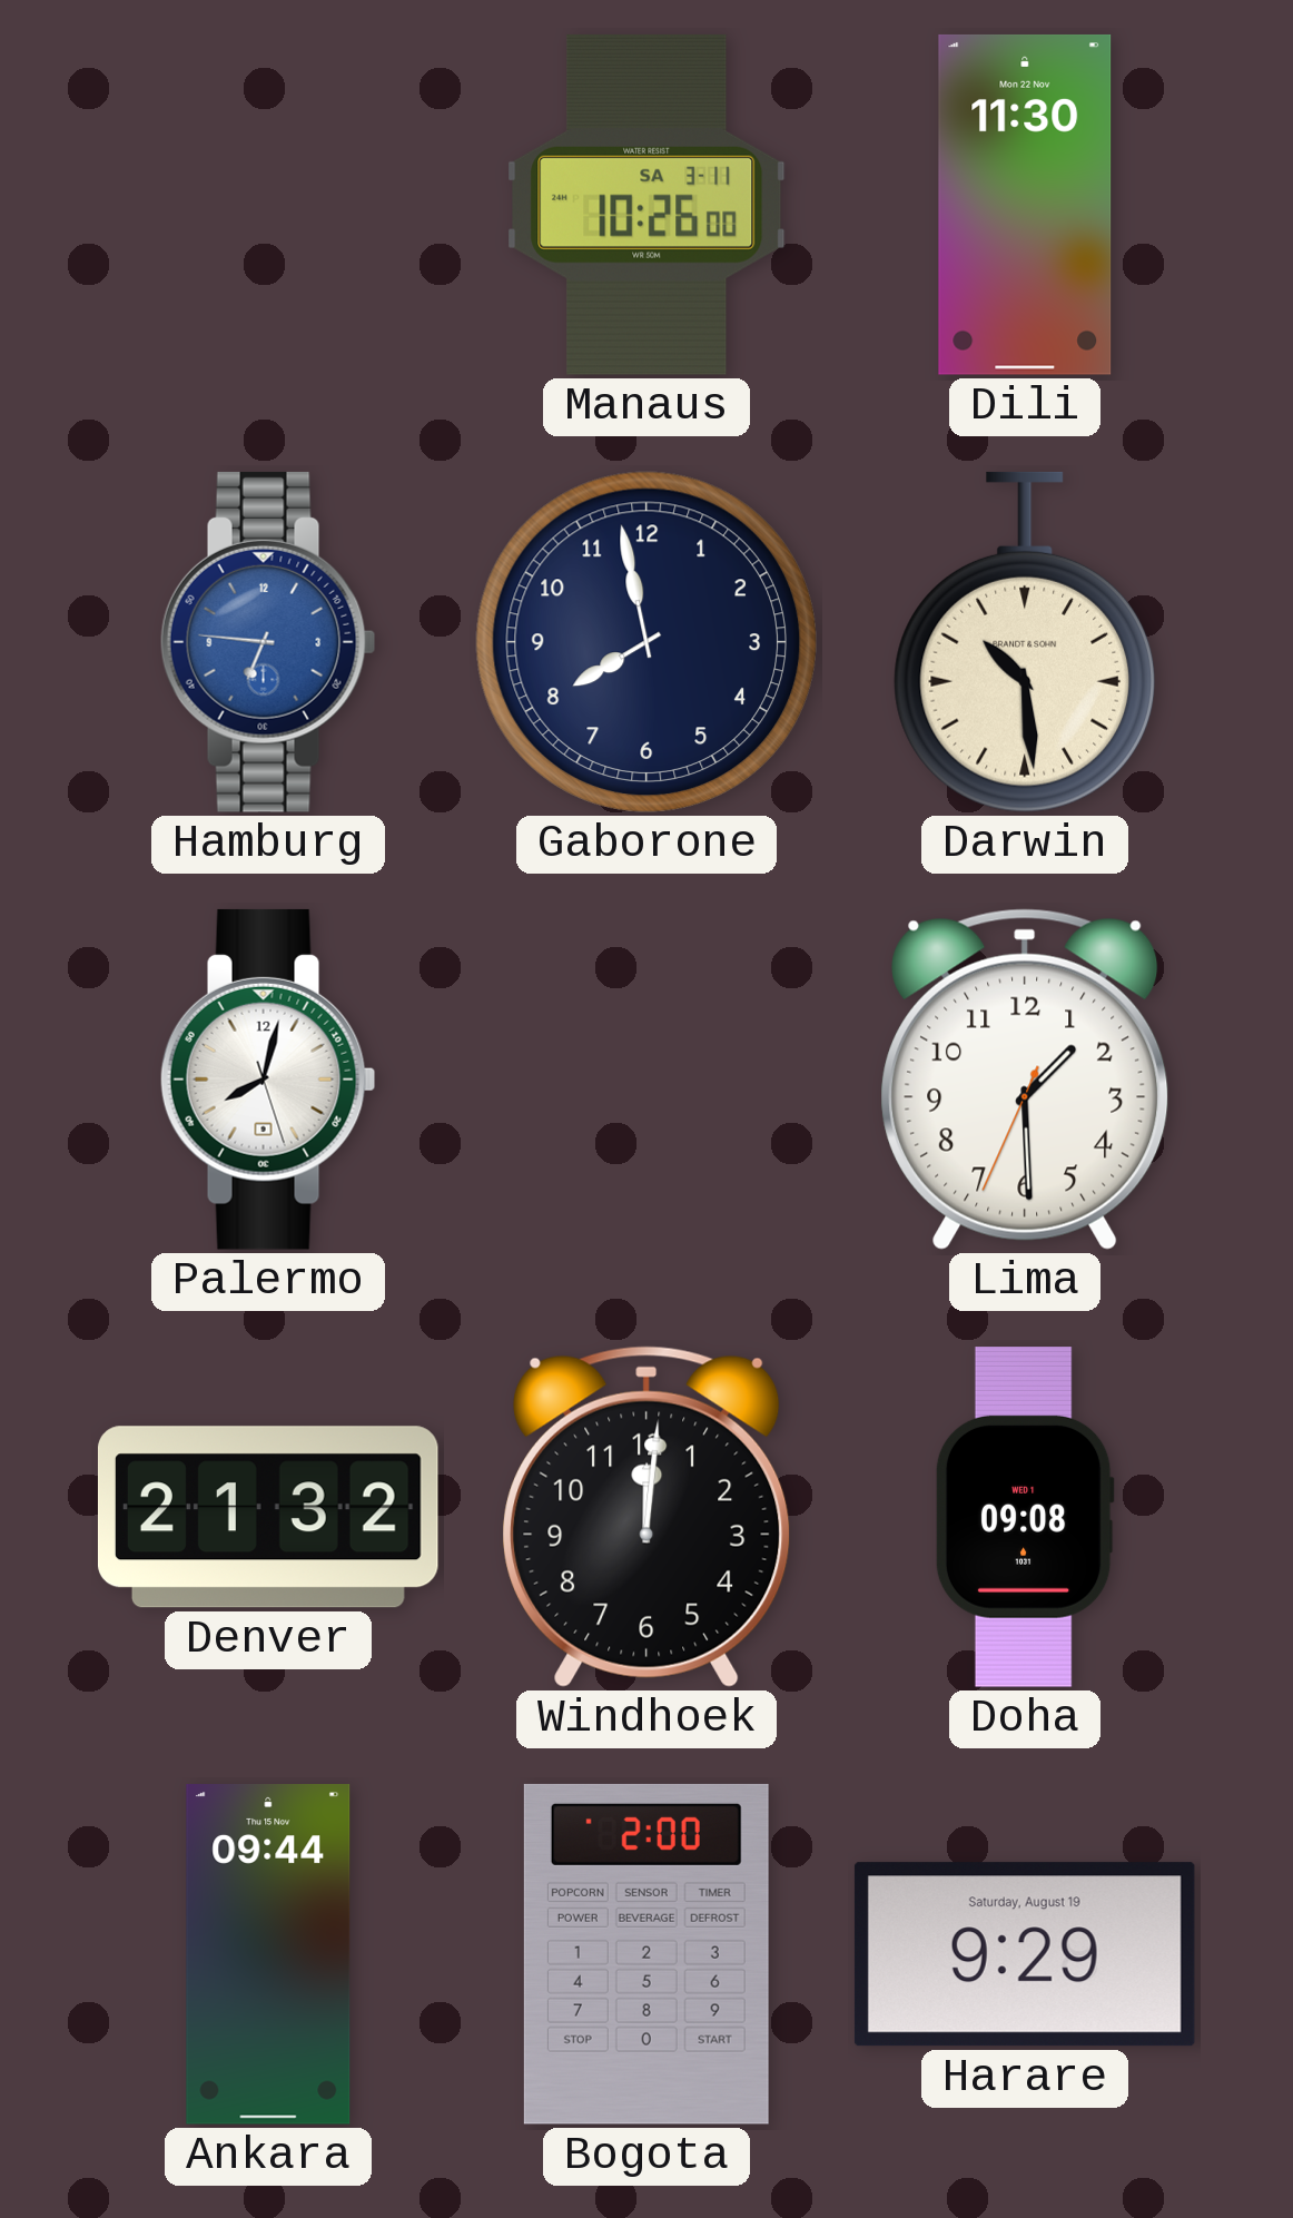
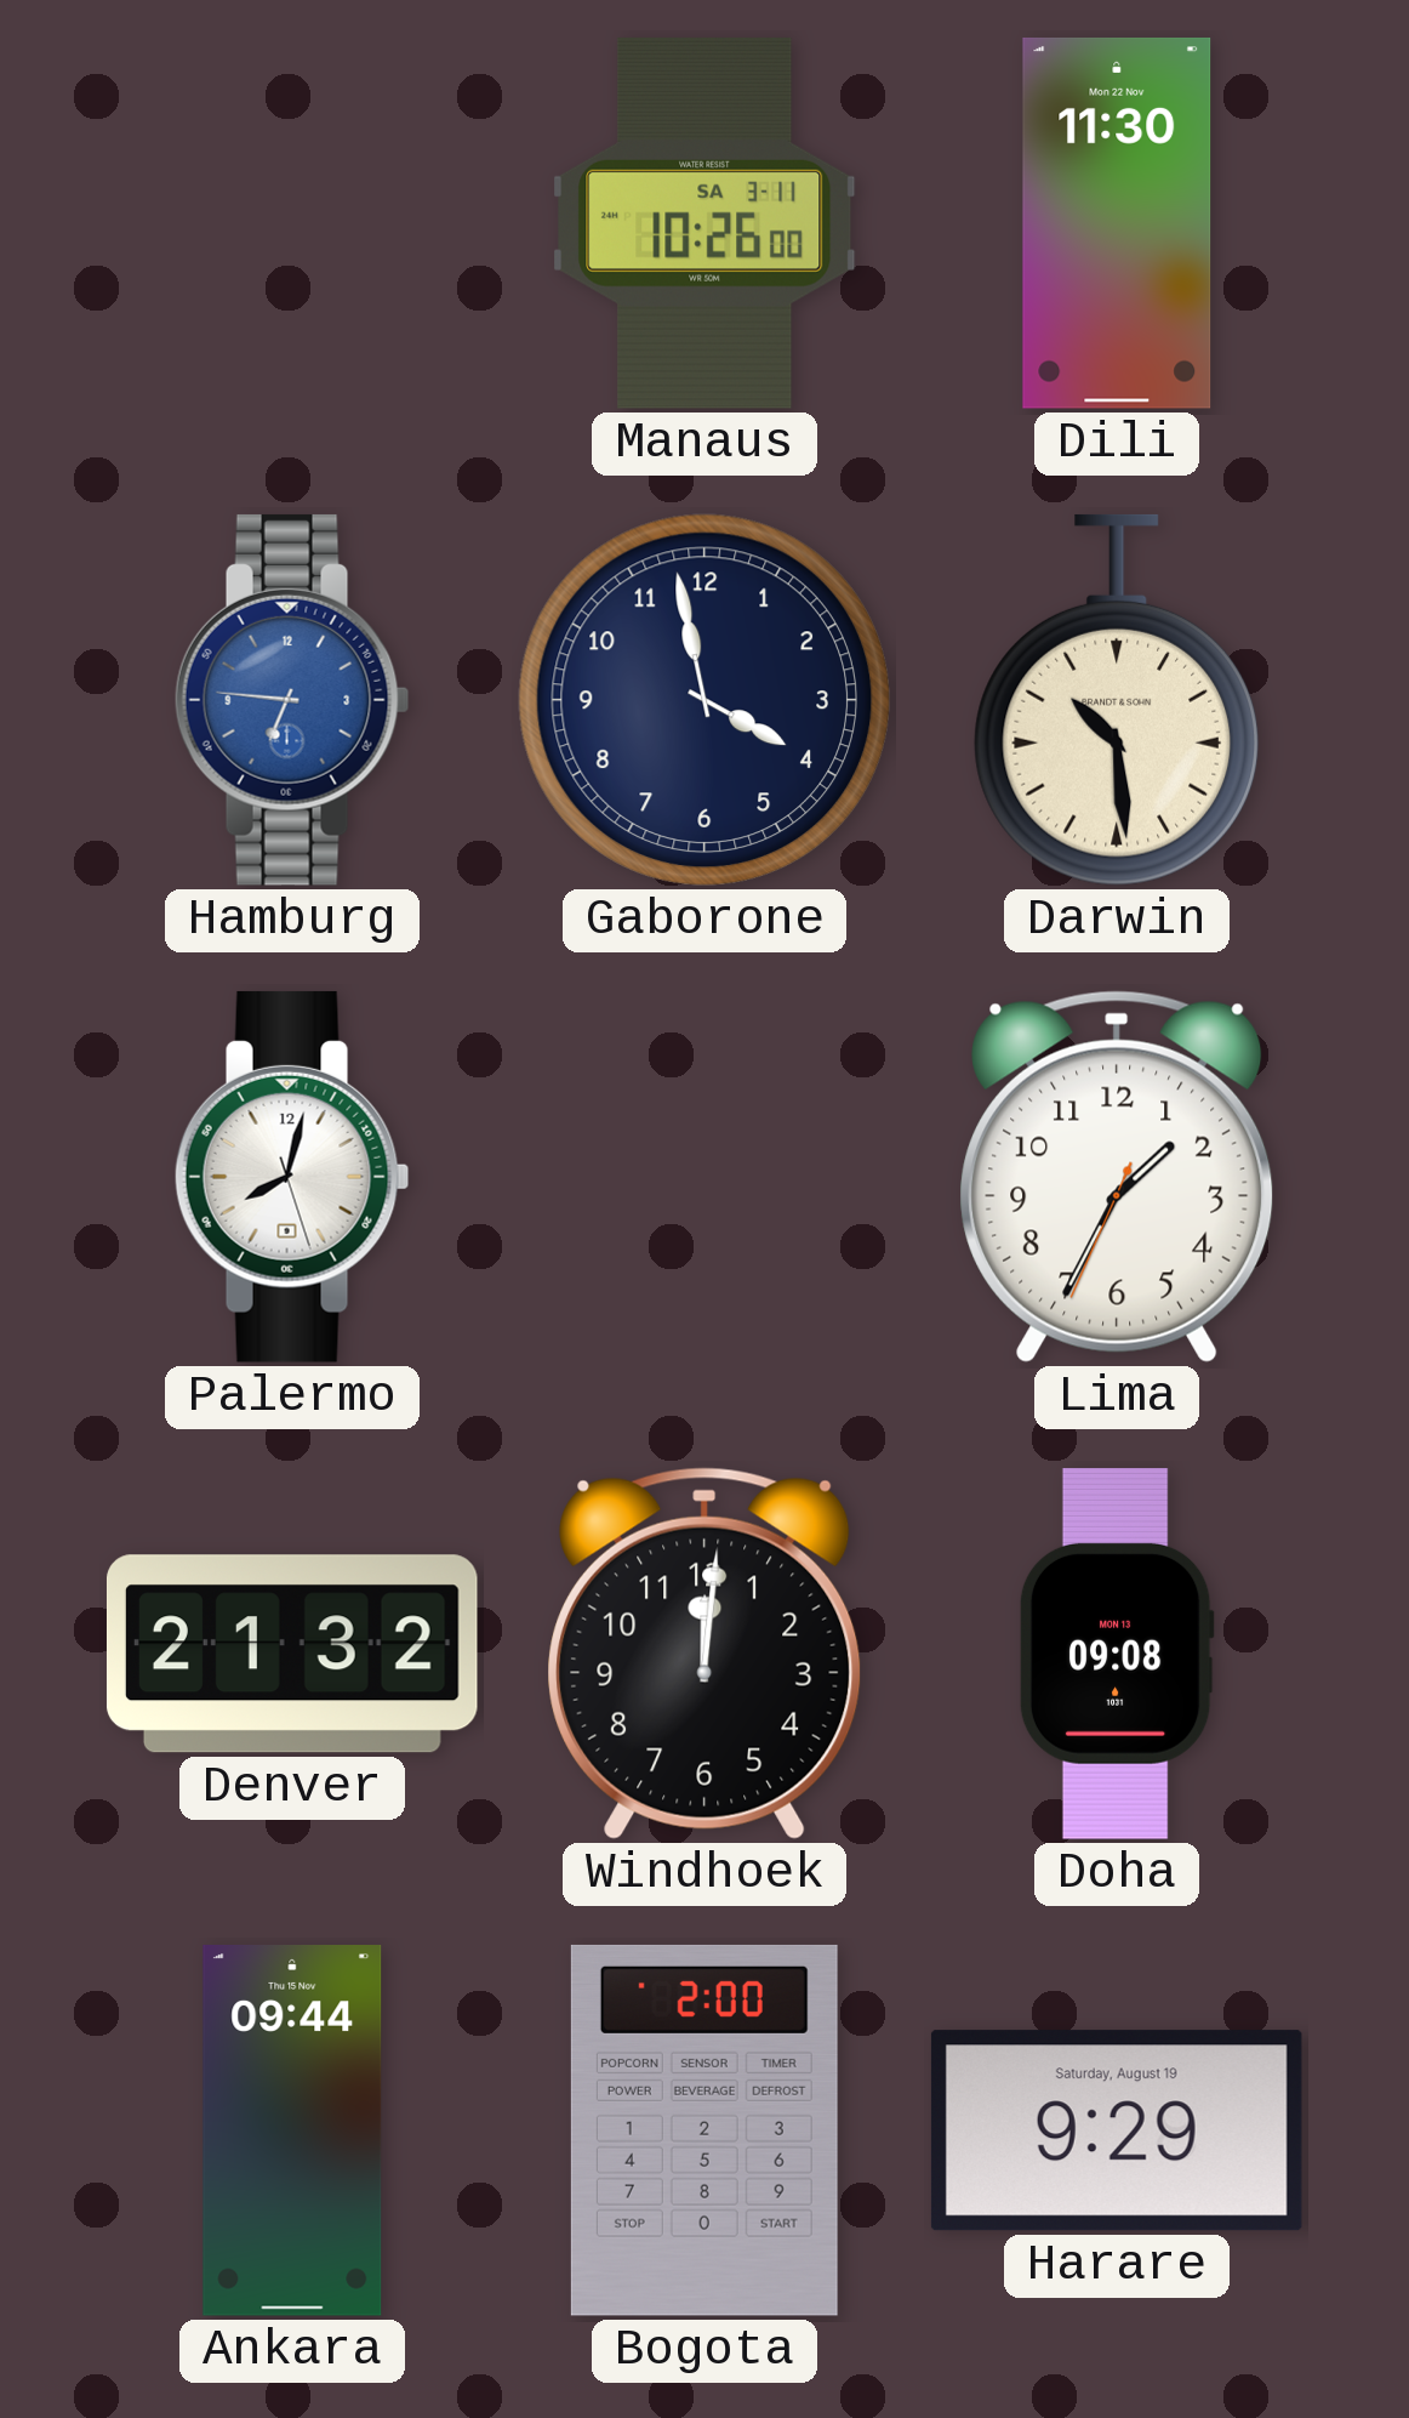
Gaborone: 7:58 -> 3:58
Lima: 1:29 -> 1:34
Doha date: WED 1 -> MON 13
